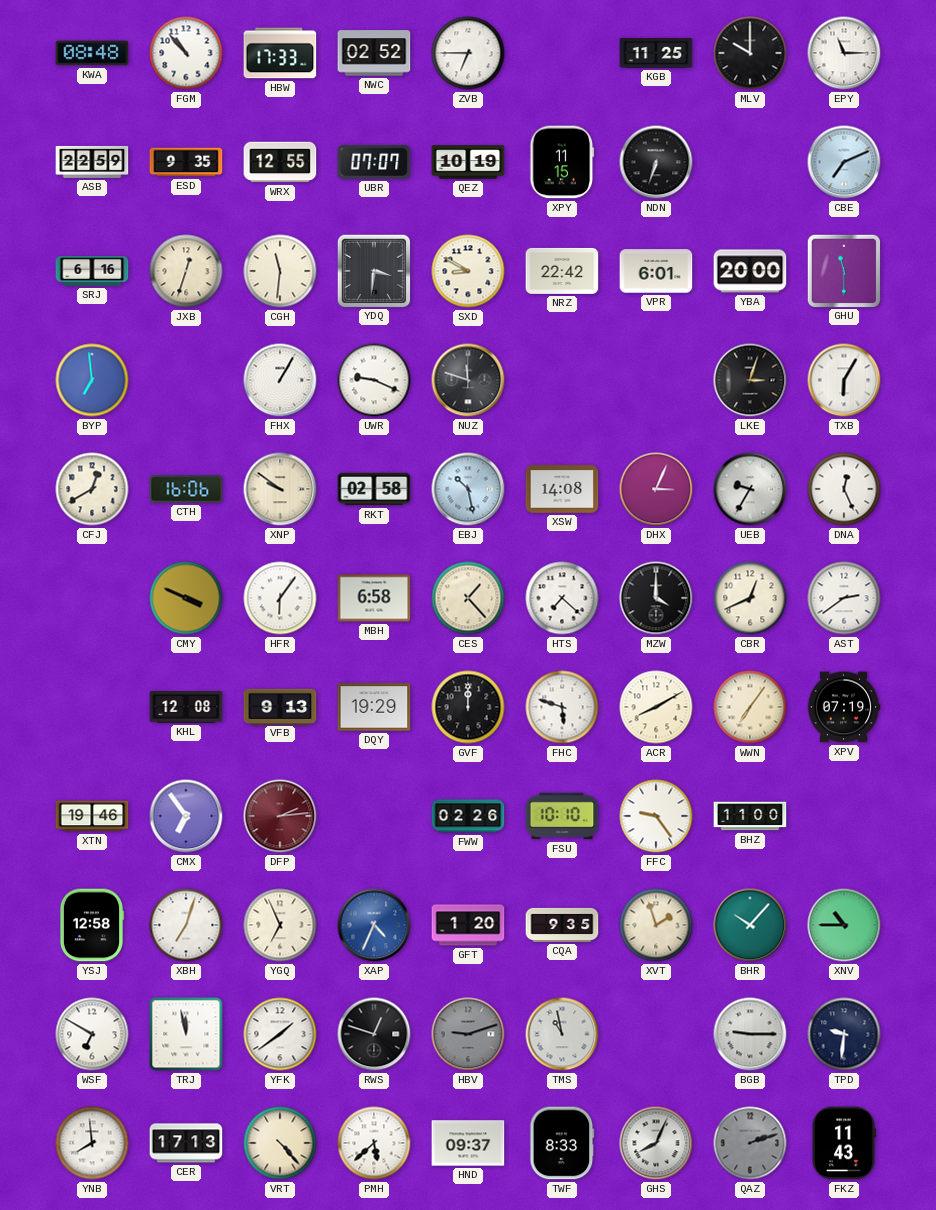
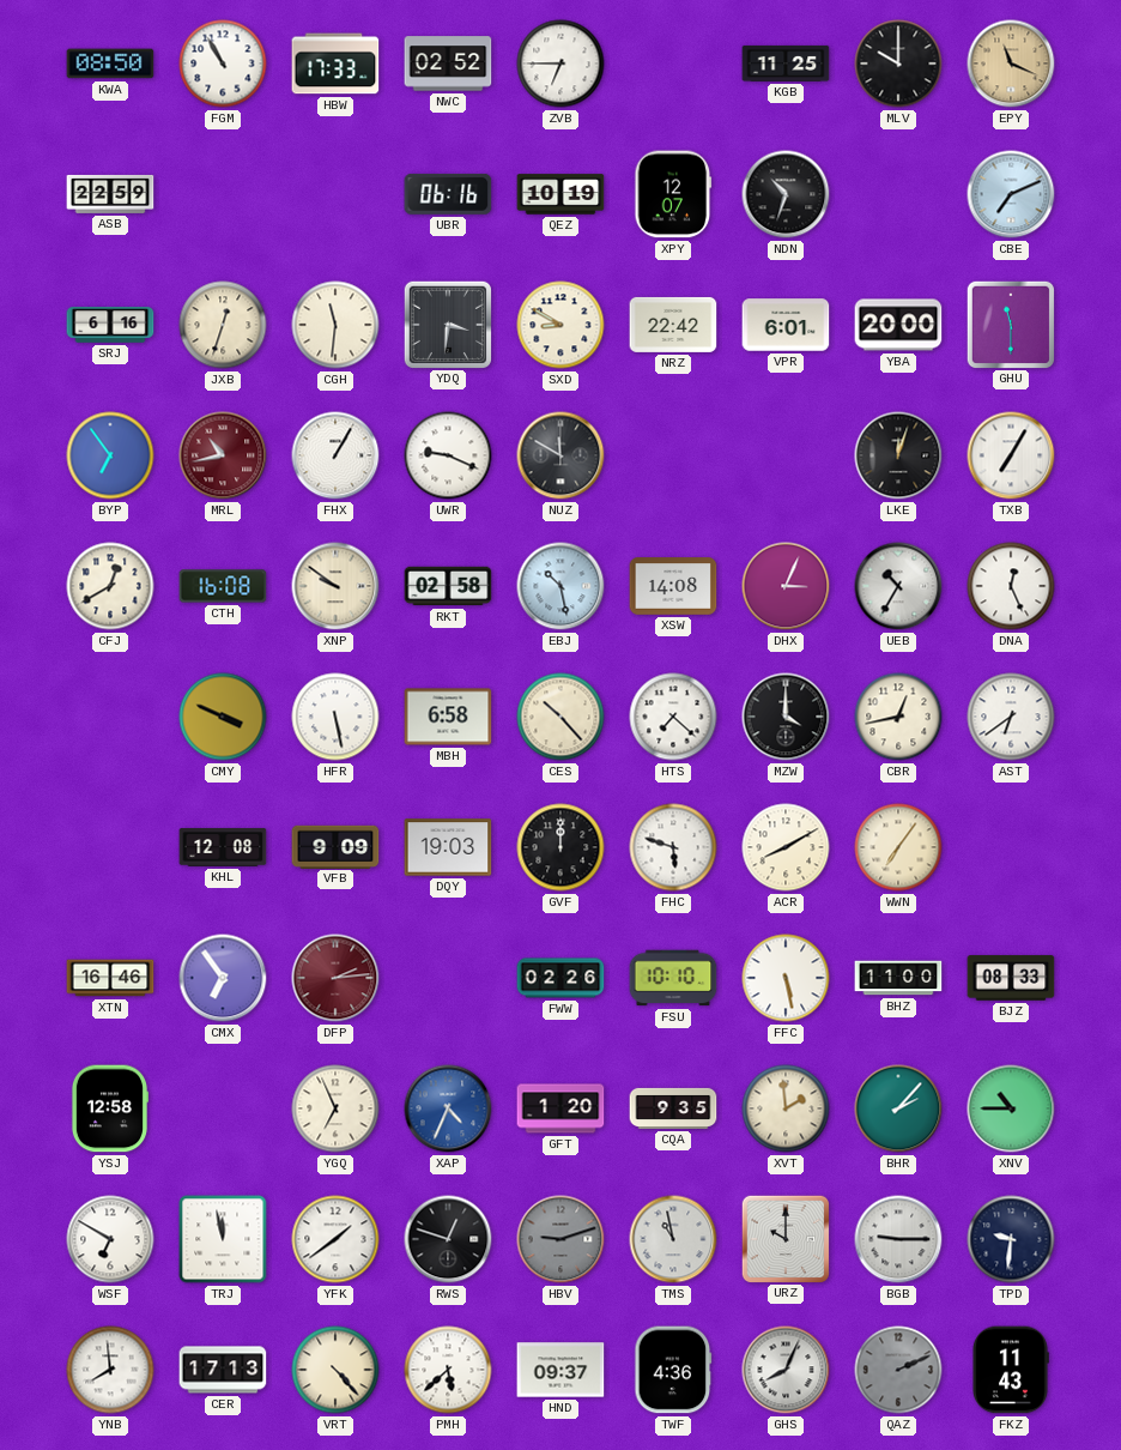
KWA: 08:48 -> 08:50
FGM: 10:53 -> 10:55
EPY: 11:15 -> 11:19
EPY dial: white -> champagne
ESD: 9:35 -> none
WRX: 12:55 -> none
UBR: 07:07 -> 06:16
XPY: 11:15 -> 12:07
NDN: 6:33 -> 10:33
BYP: 6:59 -> 6:54
MRL: none -> 10:43
NUZ: 11:48 -> 11:50
LKE: 3:03 -> 12:03
TXB: 6:05 -> 7:05
CTH: 16:06 -> 16:08
UEB: 9:35 -> 10:35
HFR: 6:06 -> 5:28
CES: 1:23 -> 10:23
CBR: 12:41 -> 12:43
AST: 2:39 -> 6:39
VFB: 9:13 -> 9:09
DQY: 19:29 -> 19:03
XPV: 07:19 -> none
XTN: 19:46 -> 16:46
FFC: 9:24 -> 5:28
BJZ: none -> 08:33
XBH: 7:03 -> none
XVT: 1:57 -> 1:59
BHR: 10:07 -> 2:07
URZ: none -> 10:00
TWF: 8:33 -> 4:36
QAZ: 2:12 -> 2:11
